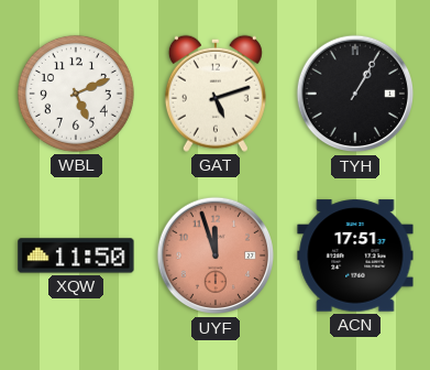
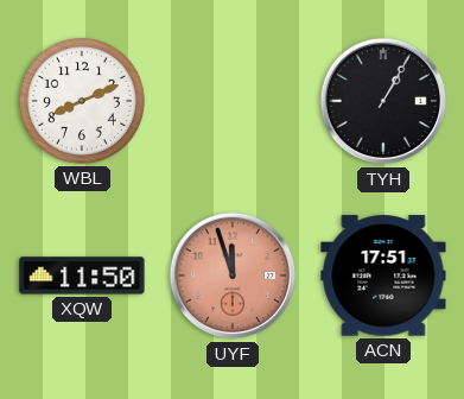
WBL: 5:11 -> 8:11
GAT: 5:12 -> none
